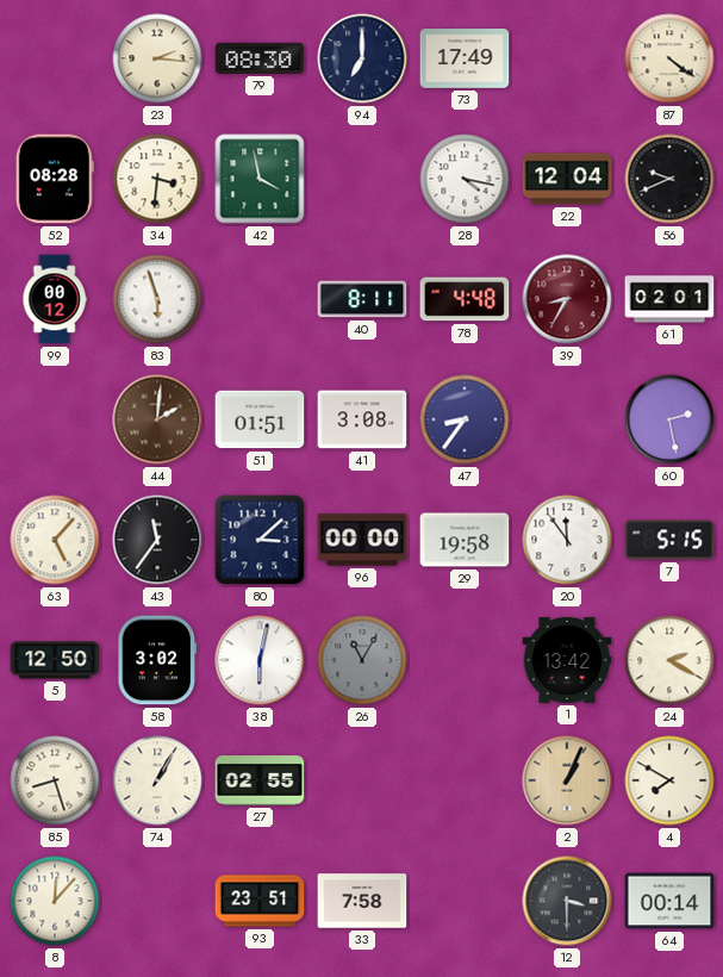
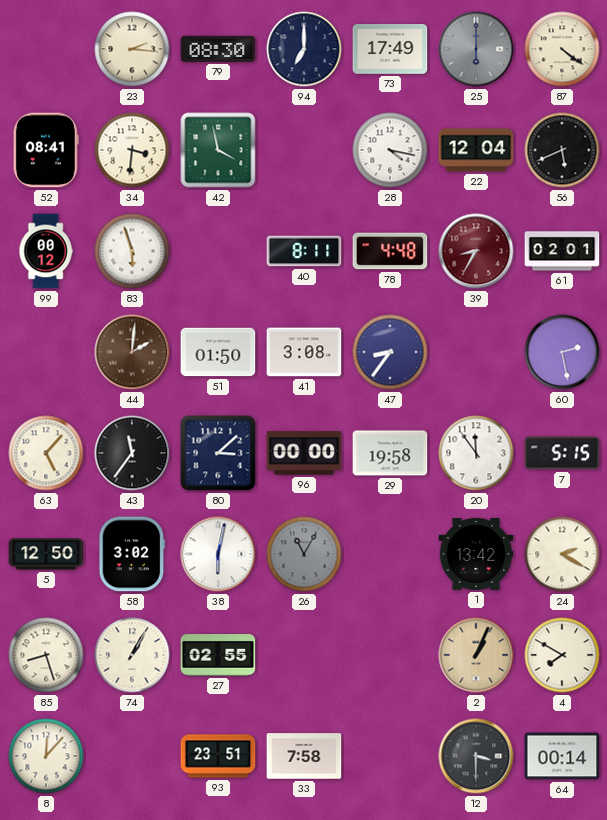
25: none -> 6:00
52: 08:28 -> 08:41
56: 9:41 -> 5:41
51: 01:51 -> 01:50
